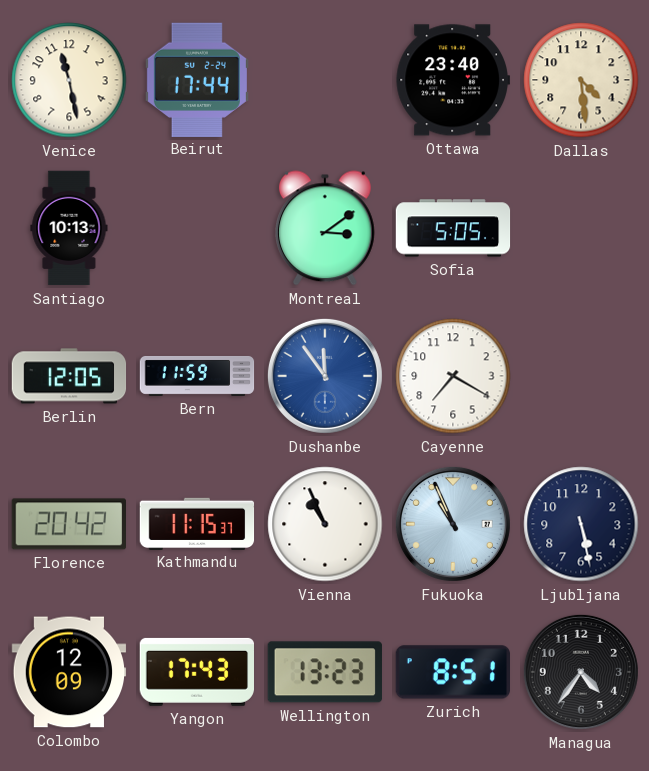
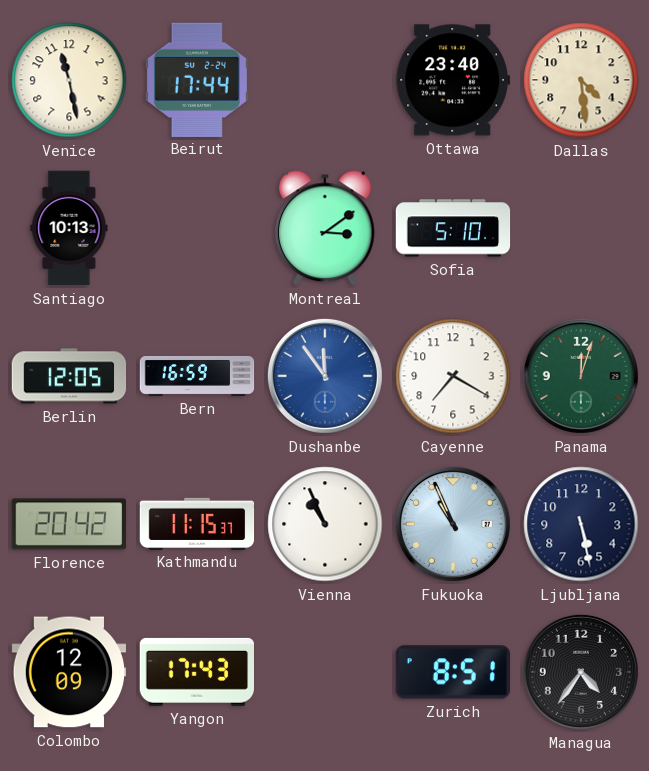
Sofia: 5:05 -> 5:10
Bern: 11:59 -> 16:59
Panama: none -> 12:03
Wellington: 13:23 -> none
